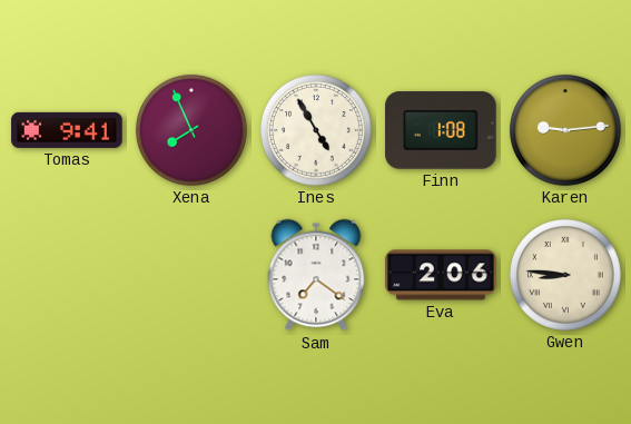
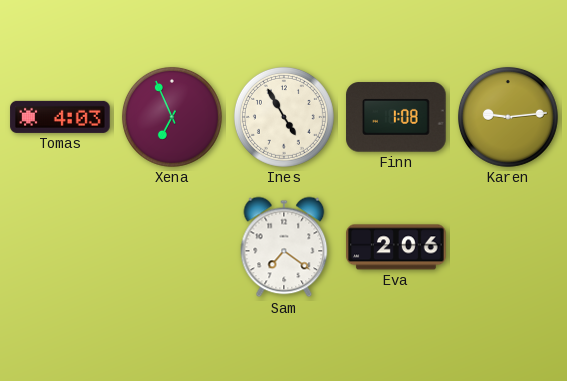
Tomas: 9:41 -> 4:03
Xena: 7:56 -> 6:56
Gwen: 8:46 -> none
